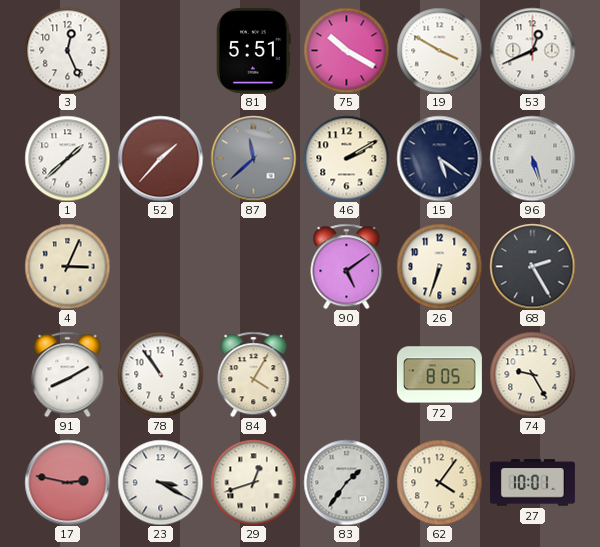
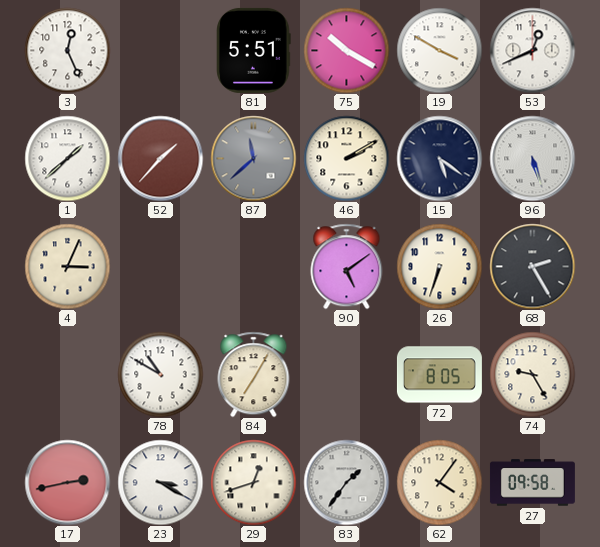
91: 8:10 -> none
78: 10:54 -> 10:50
84: 4:05 -> 7:05
17: 2:47 -> 2:43
27: 10:01 -> 09:58
